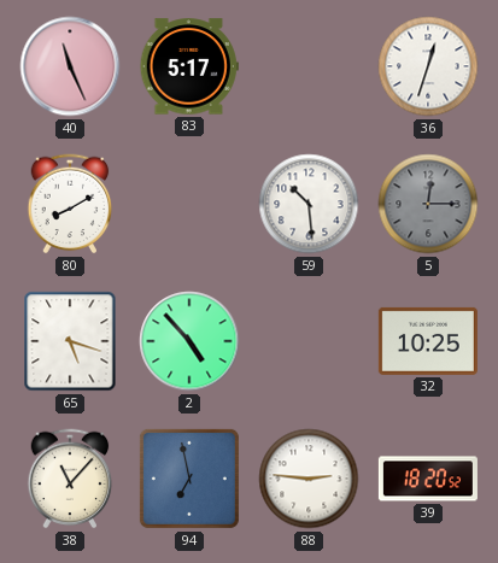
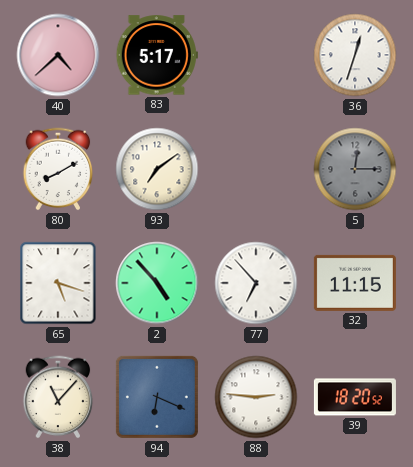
40: 11:26 -> 4:38
93: none -> 7:09
59: 10:29 -> none
77: none -> 6:53
32: 10:25 -> 11:15
94: 6:58 -> 6:19
